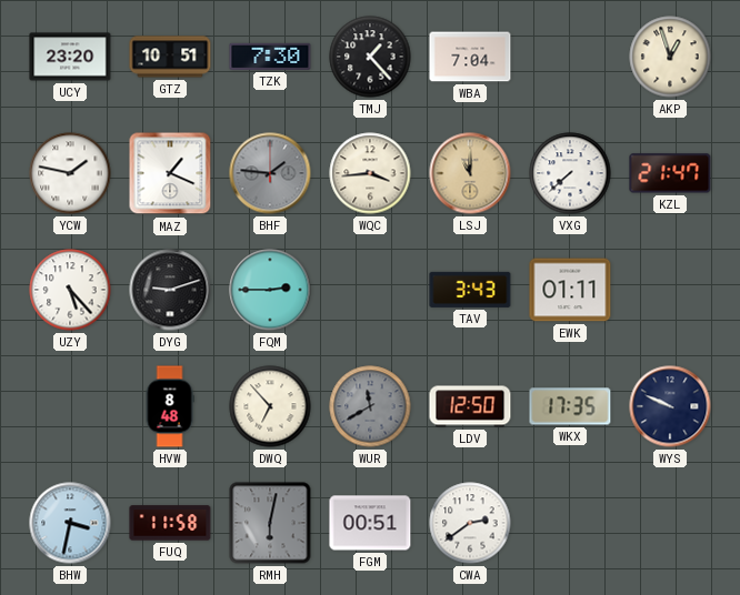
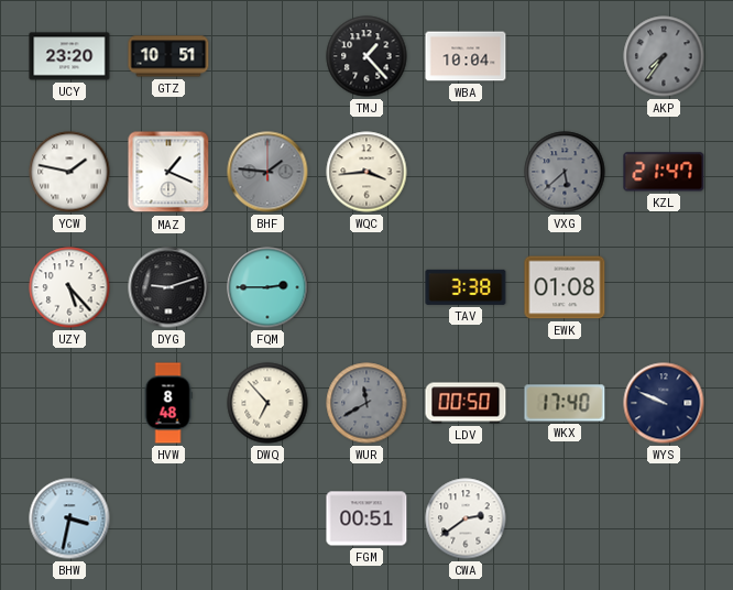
TZK: 7:30 -> none
WBA: 7:04 -> 10:04
AKP: 12:57 -> 7:36
AKP dial: cream -> grey
LSJ: 11:00 -> none
VXG: 7:38 -> 5:38
VXG dial: white -> grey
TAV: 3:43 -> 3:38
EWK: 01:11 -> 01:08
LDV: 12:50 -> 00:50
WKX: 17:35 -> 17:40
FUQ: 11:58 -> none
RMH: 6:02 -> none
